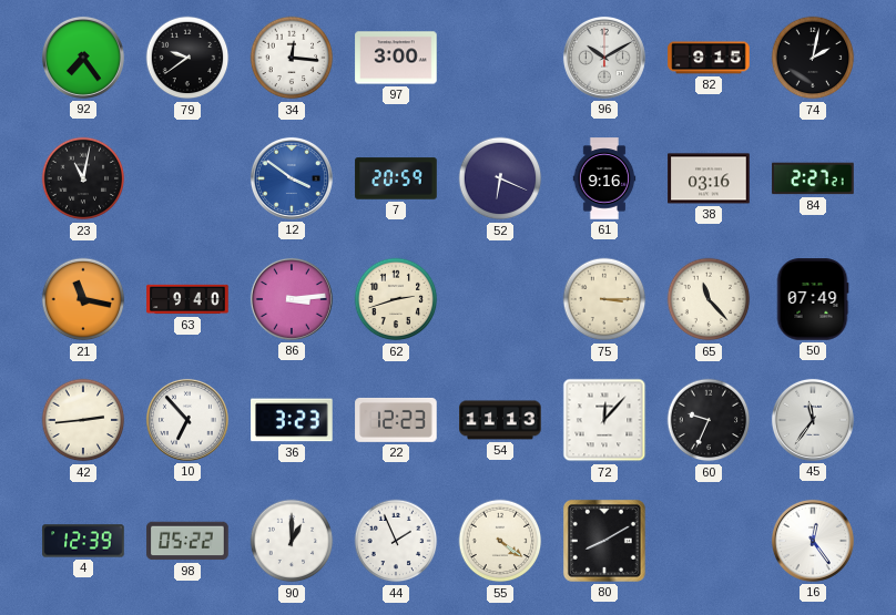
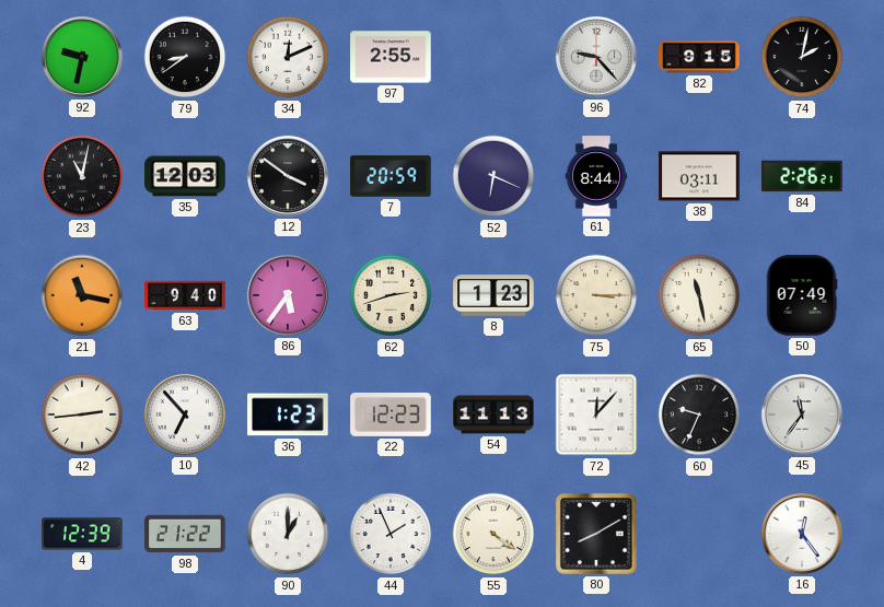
92: 7:24 -> 9:32
79: 9:39 -> 8:39
34: 12:16 -> 12:11
97: 3:00 -> 2:55
96: 10:10 -> 9:23
35: none -> 12:03
12 dial: blue -> black
61: 9:16 -> 8:44
38: 03:16 -> 03:11
84: 2:27 -> 2:26
86: 3:14 -> 5:36
8: none -> 1:23
65: 11:23 -> 11:28
36: 3:23 -> 1:23
98: 05:22 -> 21:22
